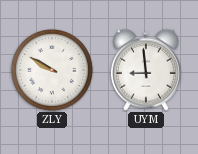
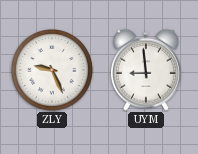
ZLY: 9:50 -> 9:26
